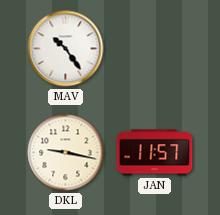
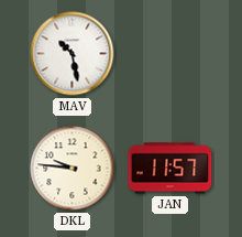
MAV: 10:24 -> 10:28
DKL: 9:17 -> 9:46
